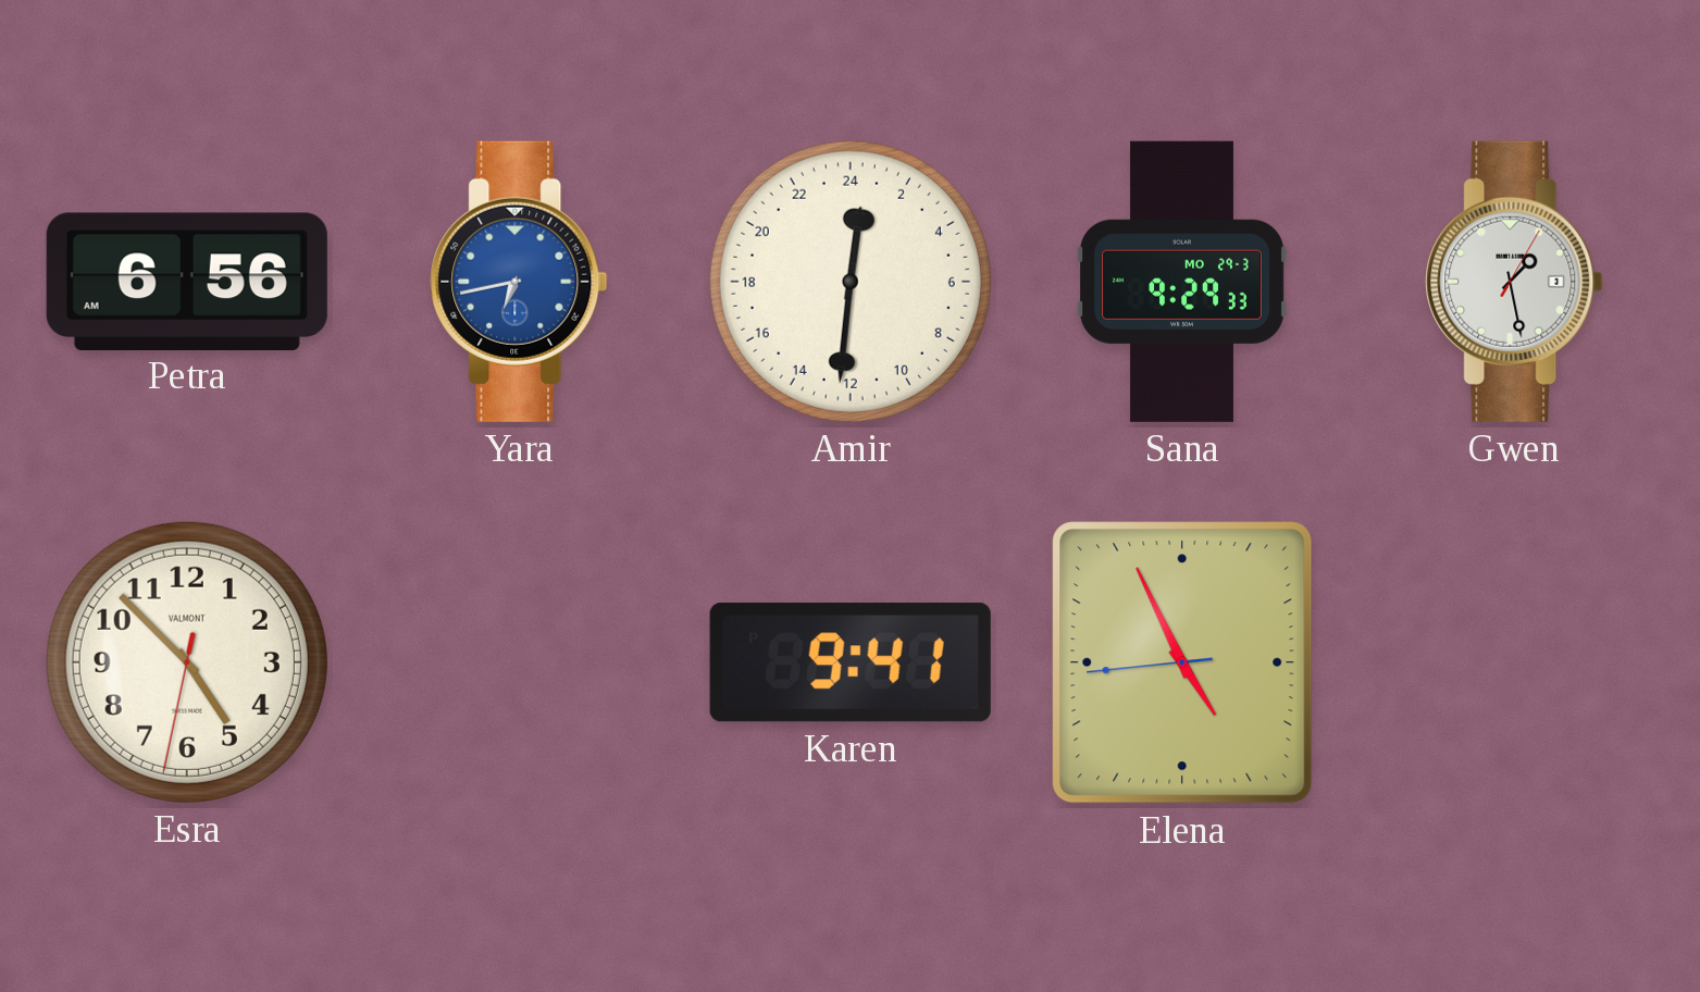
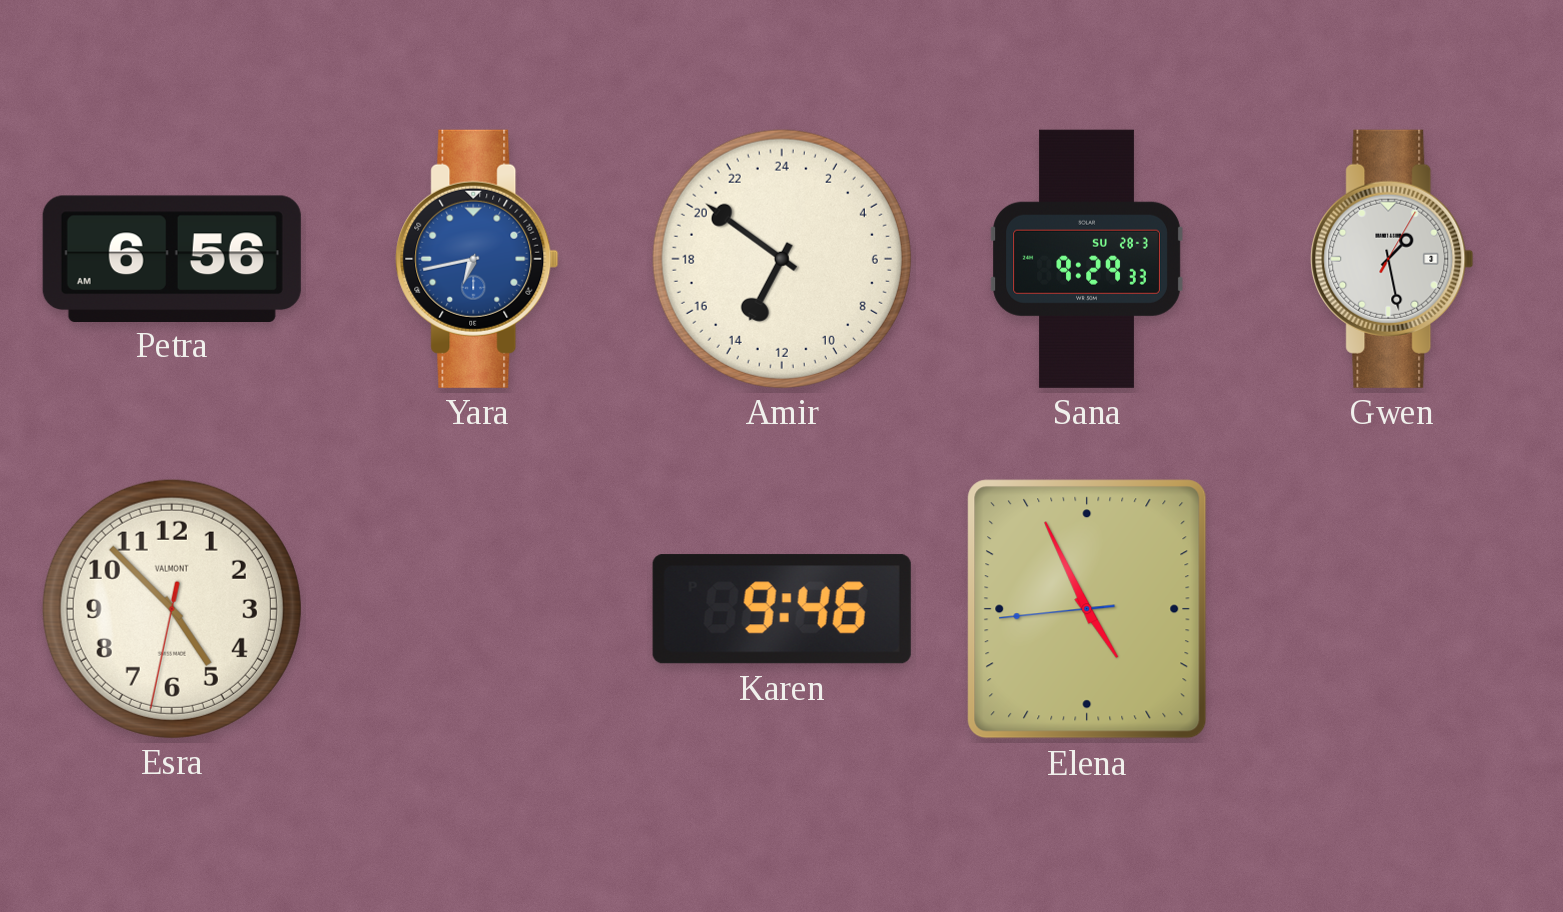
Amir: 0:31 -> 13:51
Sana date: MO 29-3 -> SU 28-3
Karen: 9:41 -> 9:46
